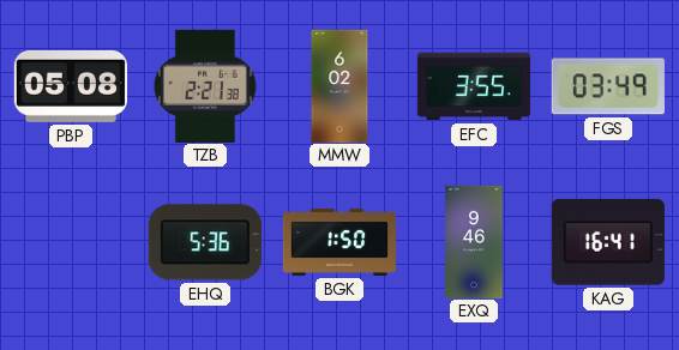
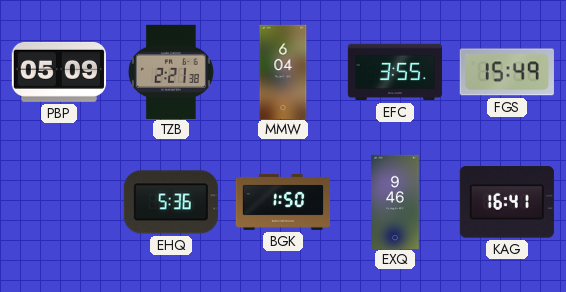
PBP: 05:08 -> 05:09
MMW: 6:02 -> 6:04
FGS: 03:49 -> 15:49
